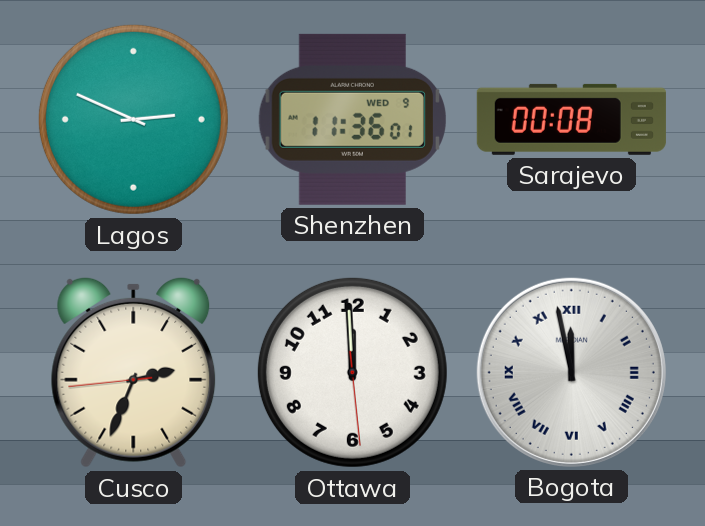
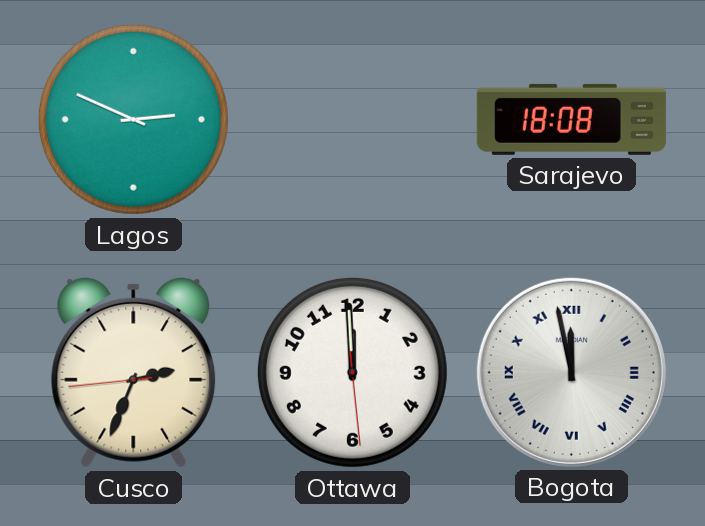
Shenzhen: 11:36 -> none
Sarajevo: 00:08 -> 18:08
